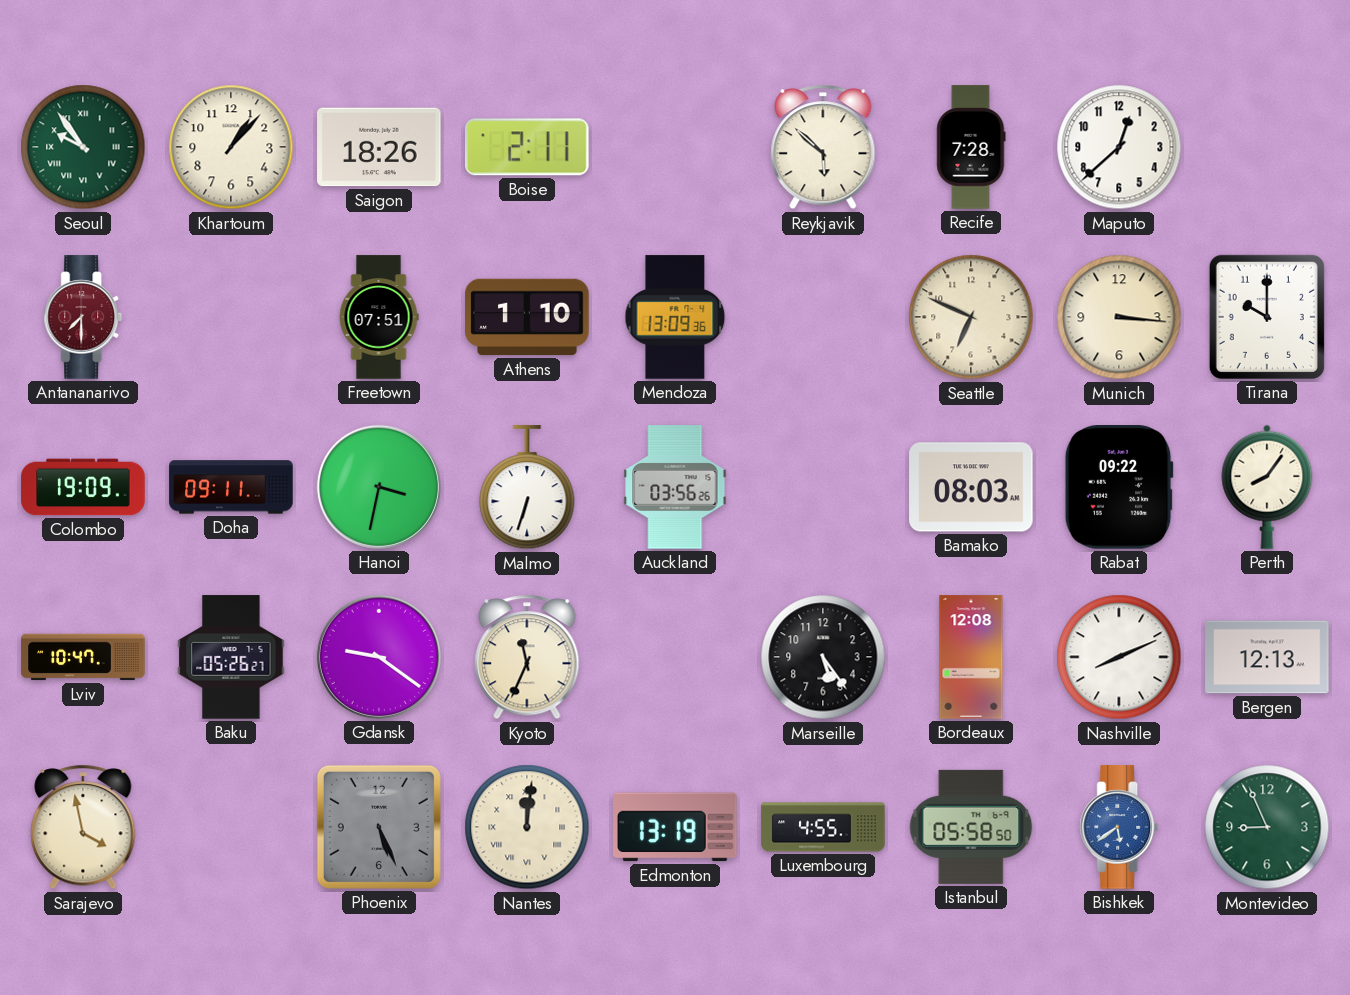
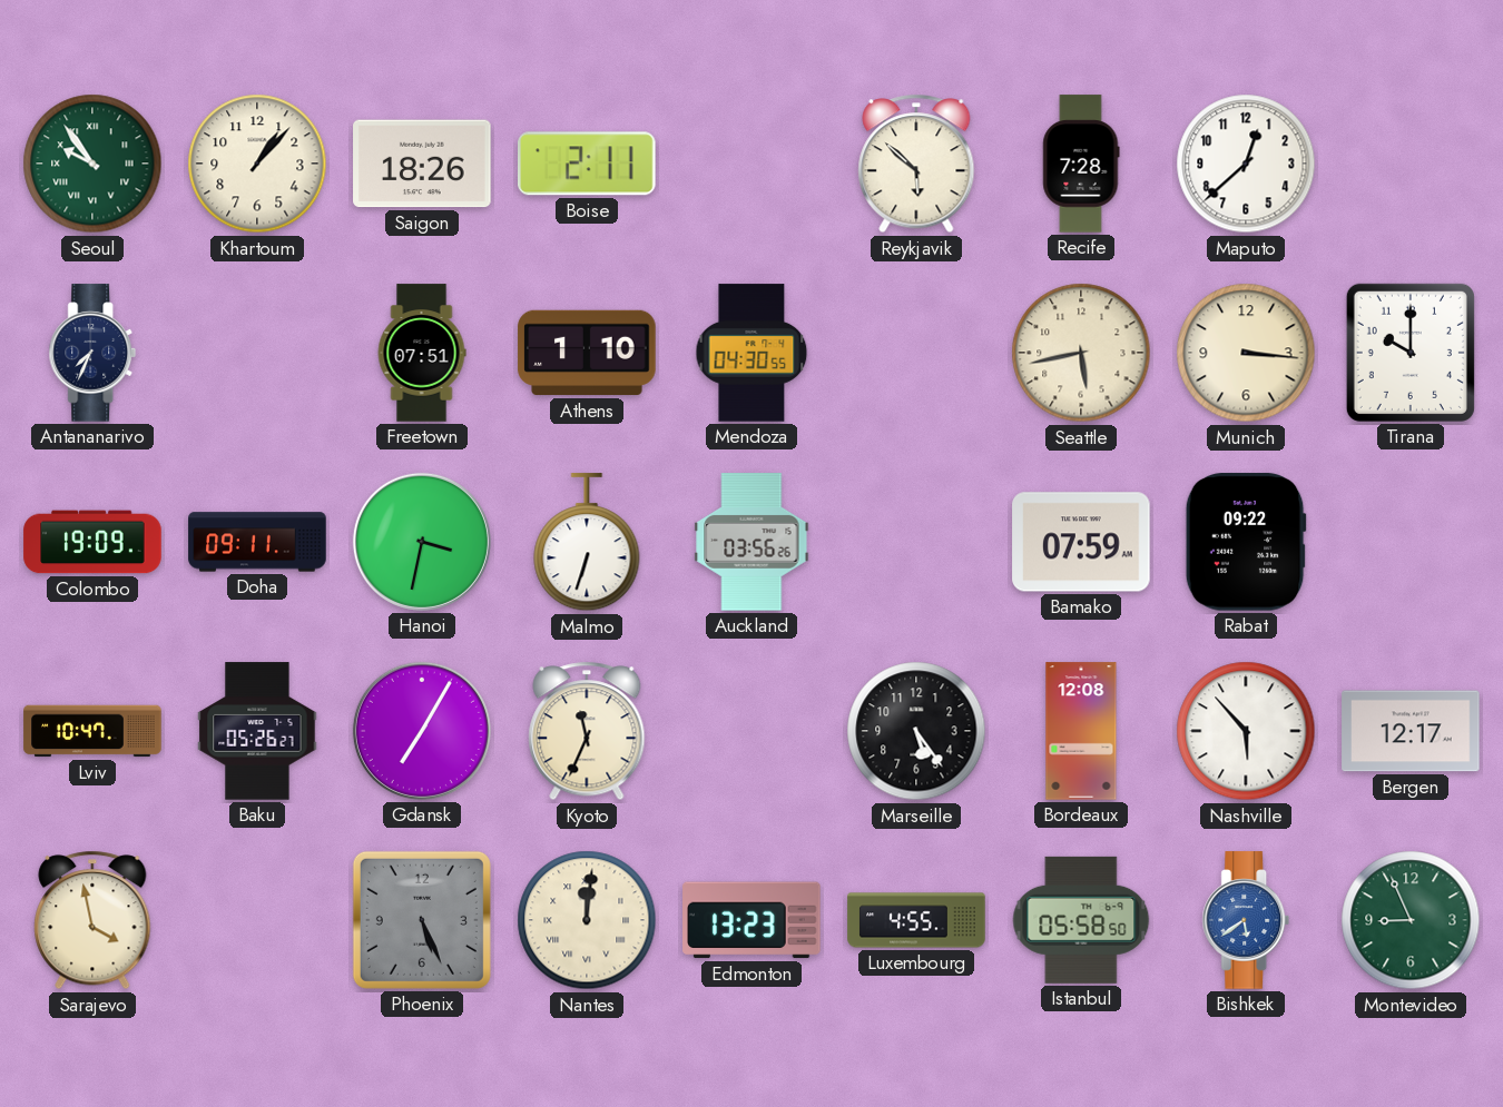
Antananarivo: 7:30 -> 7:34
Antananarivo dial: burgundy -> navy
Mendoza: 13:09 -> 04:30
Seattle: 6:49 -> 5:43
Bamako: 08:03 -> 07:59
Perth: 8:06 -> none
Gdansk: 9:21 -> 7:05
Nashville: 8:11 -> 5:53
Bergen: 12:13 -> 12:17
Edmonton: 13:19 -> 13:23
